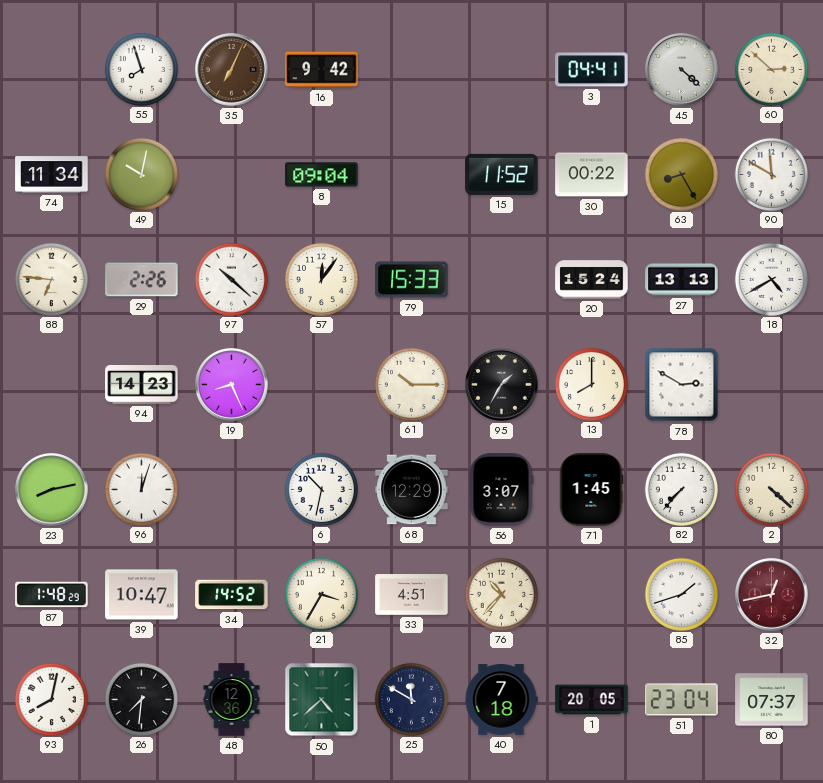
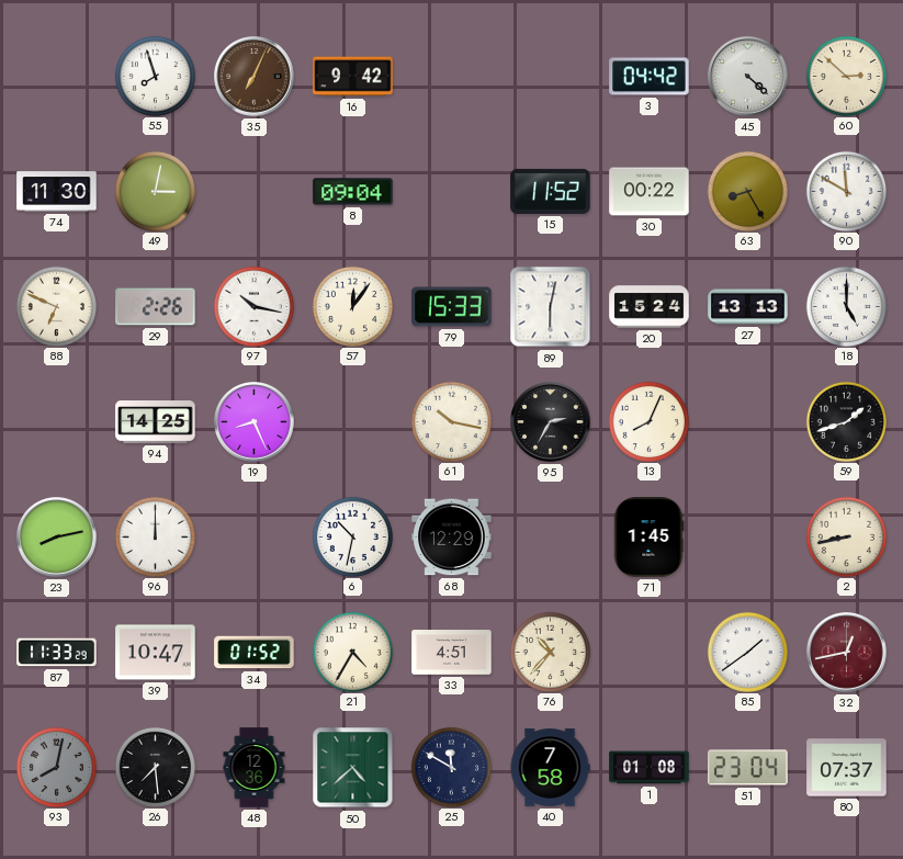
3: 04:41 -> 04:42
74: 11:34 -> 11:30
49: 10:02 -> 3:02
88: 6:46 -> 6:49
97: 10:22 -> 10:17
89: none -> 6:02
18: 4:40 -> 5:00
94: 14:23 -> 14:25
61: 10:15 -> 10:17
95: 1:35 -> 2:35
13: 8:00 -> 8:04
78: 2:50 -> none
59: none -> 1:42
96: 12:03 -> 12:00
56: 3:07 -> none
82: 7:37 -> none
2: 4:22 -> 8:43
87: 1:48 -> 11:33
34: 14:52 -> 01:52
21: 3:35 -> 4:35
85: 1:42 -> 1:39
93 dial: white -> grey
26: 7:31 -> 7:29
40: 7:18 -> 7:58
1: 20:05 -> 01:08
